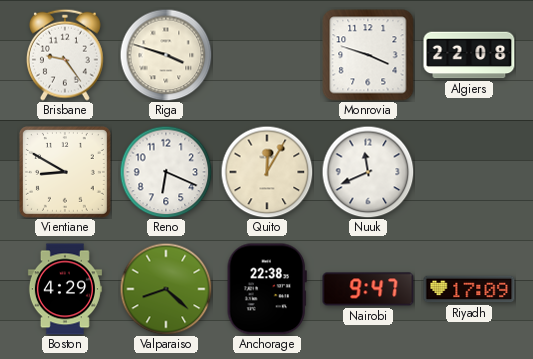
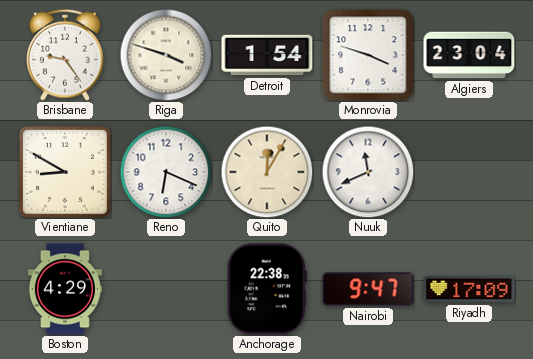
Detroit: none -> 1:54
Algiers: 22:08 -> 23:04
Valparaiso: 8:22 -> none
